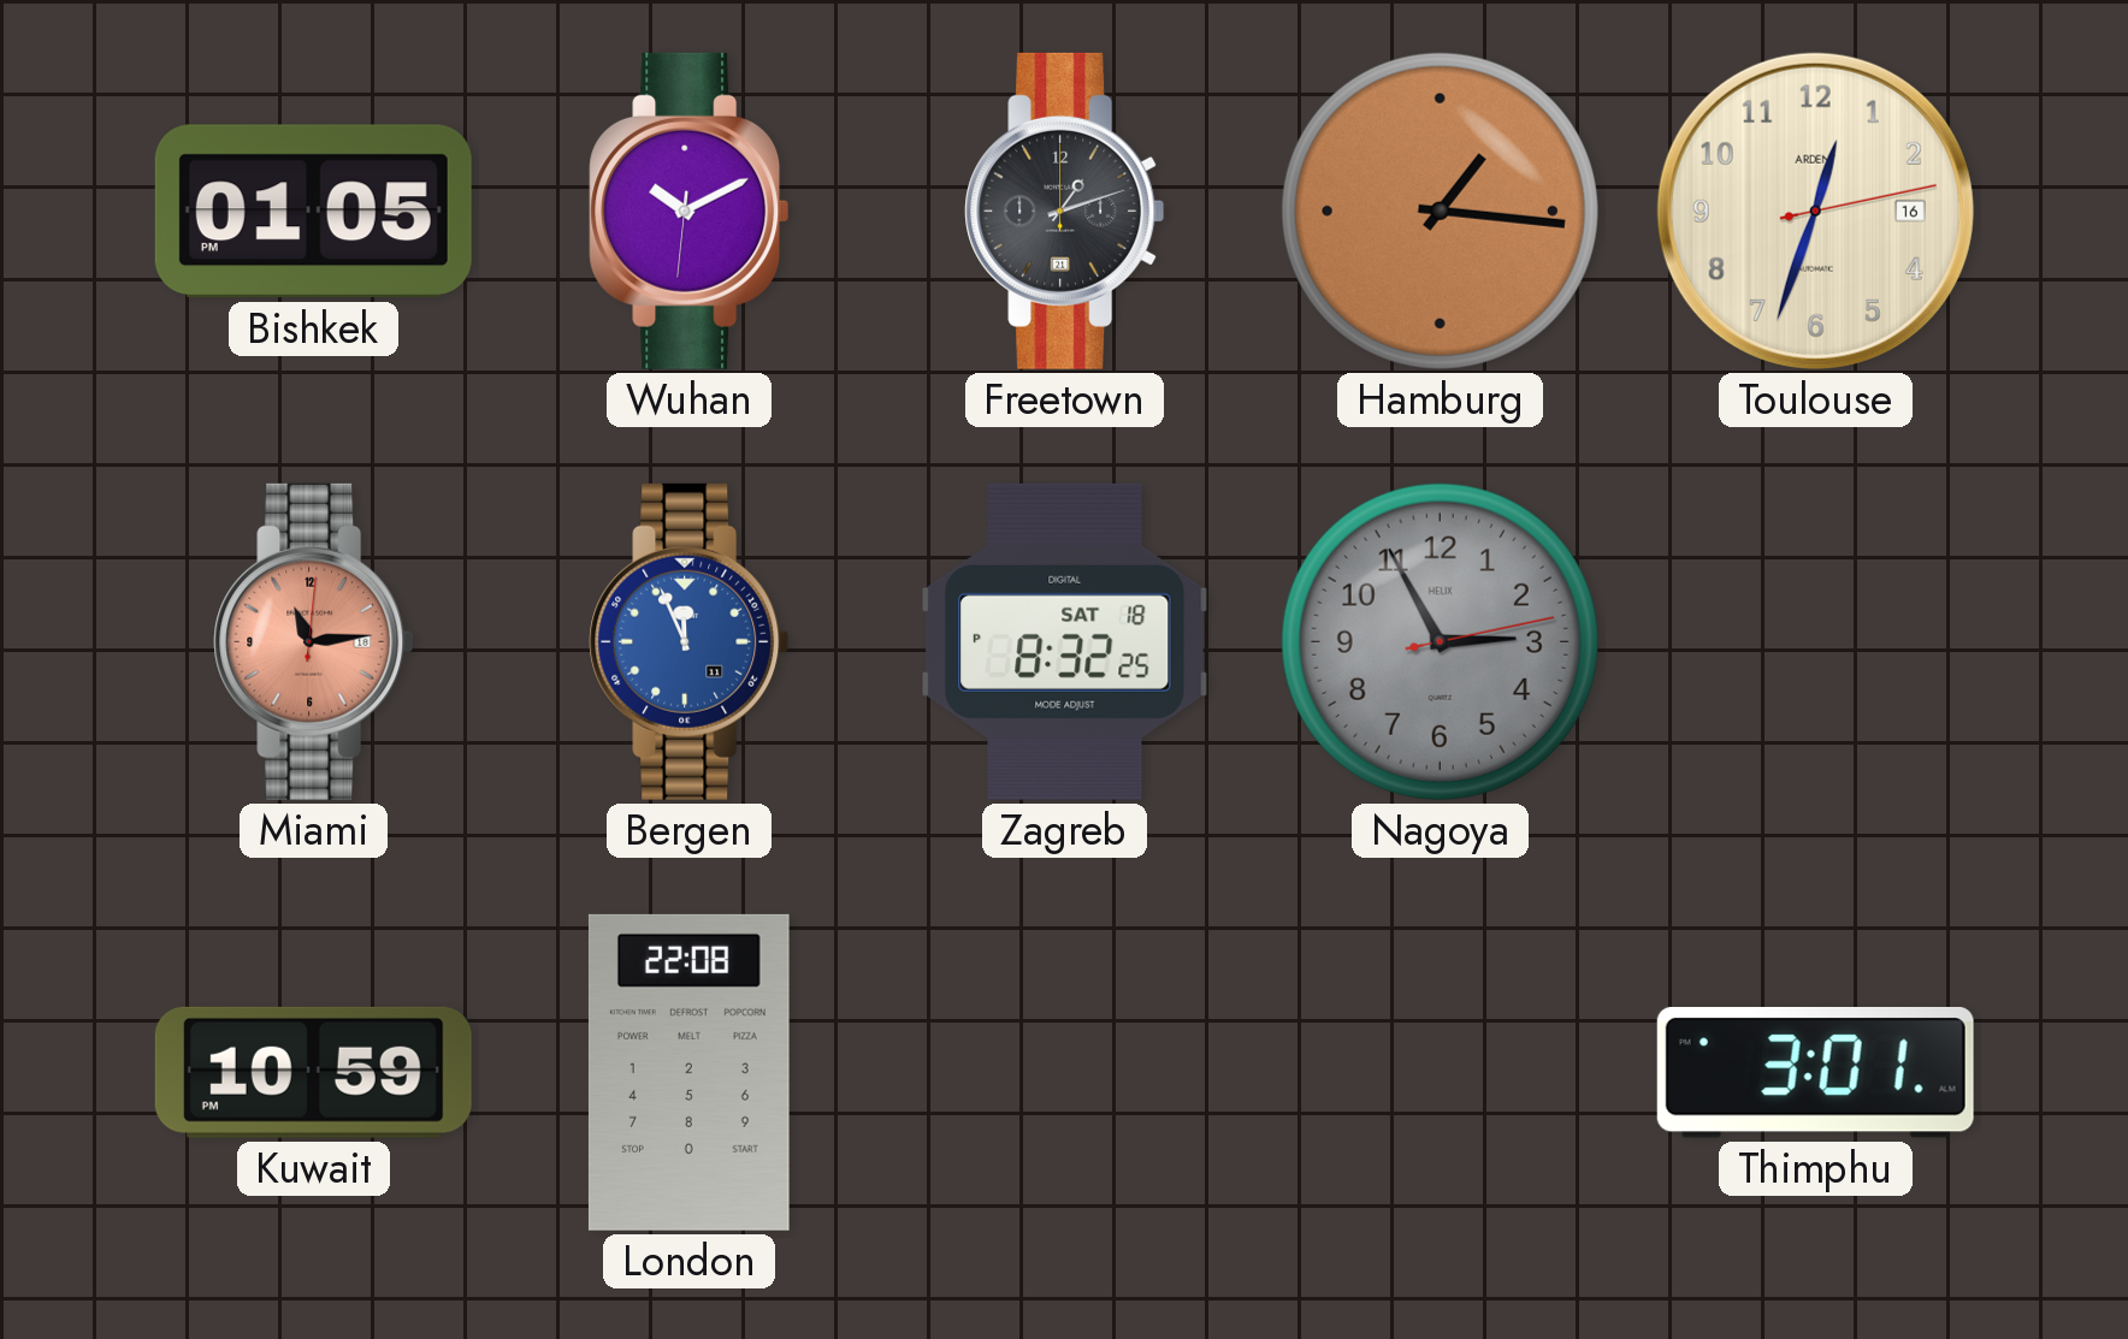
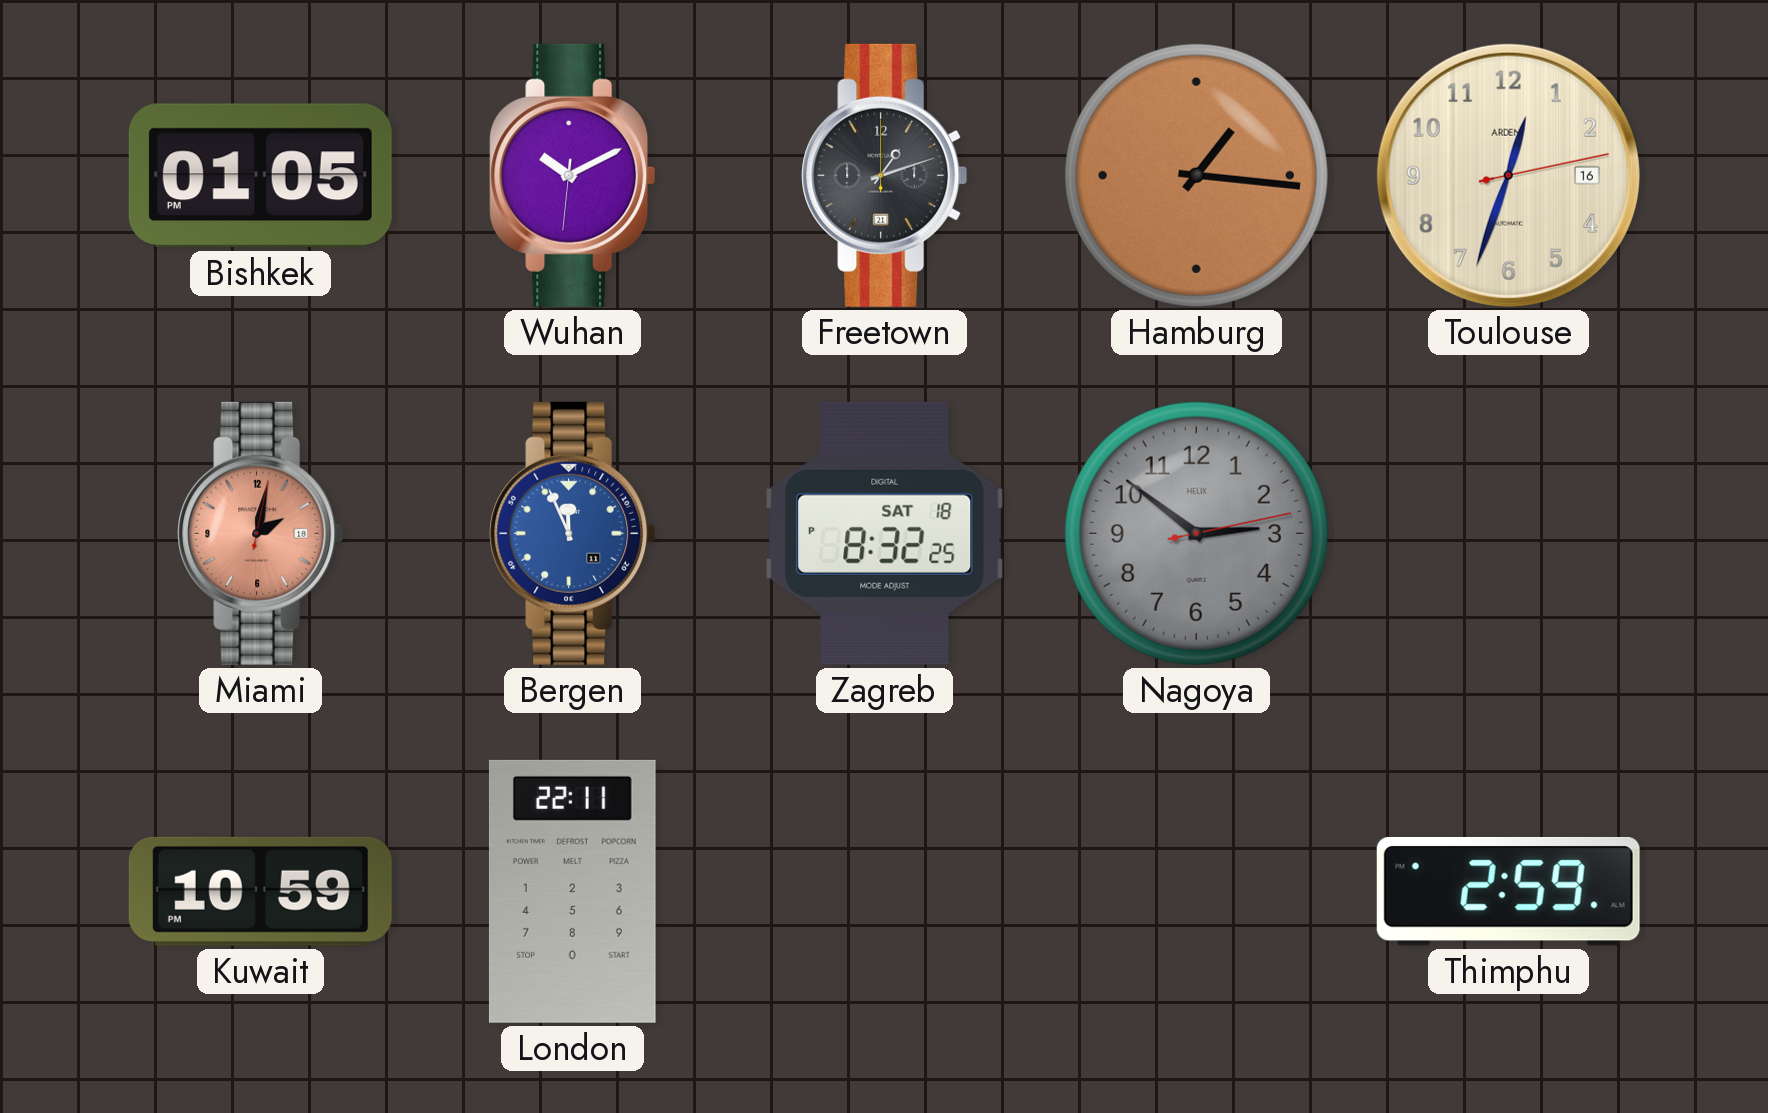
Miami: 11:14 -> 2:02
Nagoya: 2:55 -> 2:51
London: 22:08 -> 22:11
Thimphu: 3:01 -> 2:59
